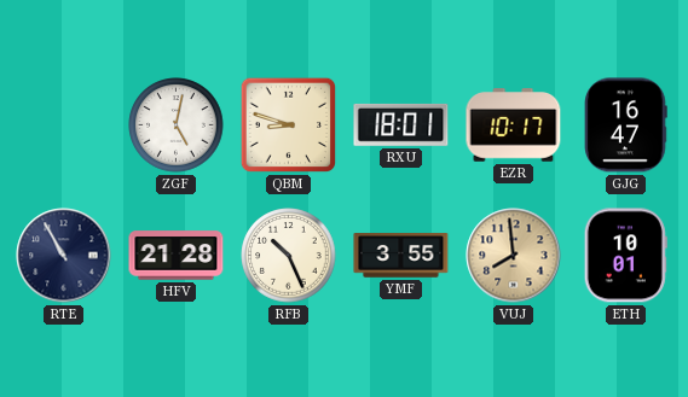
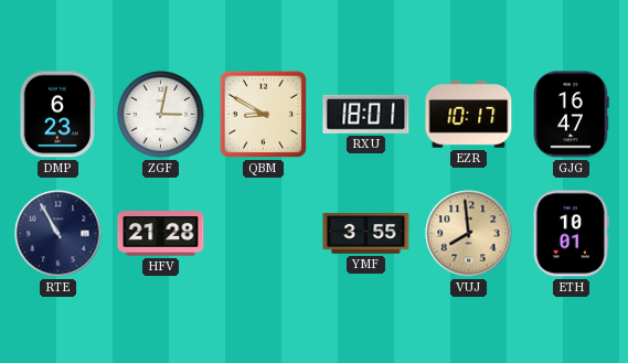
DMP: none -> 6:23
ZGF: 5:02 -> 3:02
QBM: 8:48 -> 8:50
RFB: 10:26 -> none
